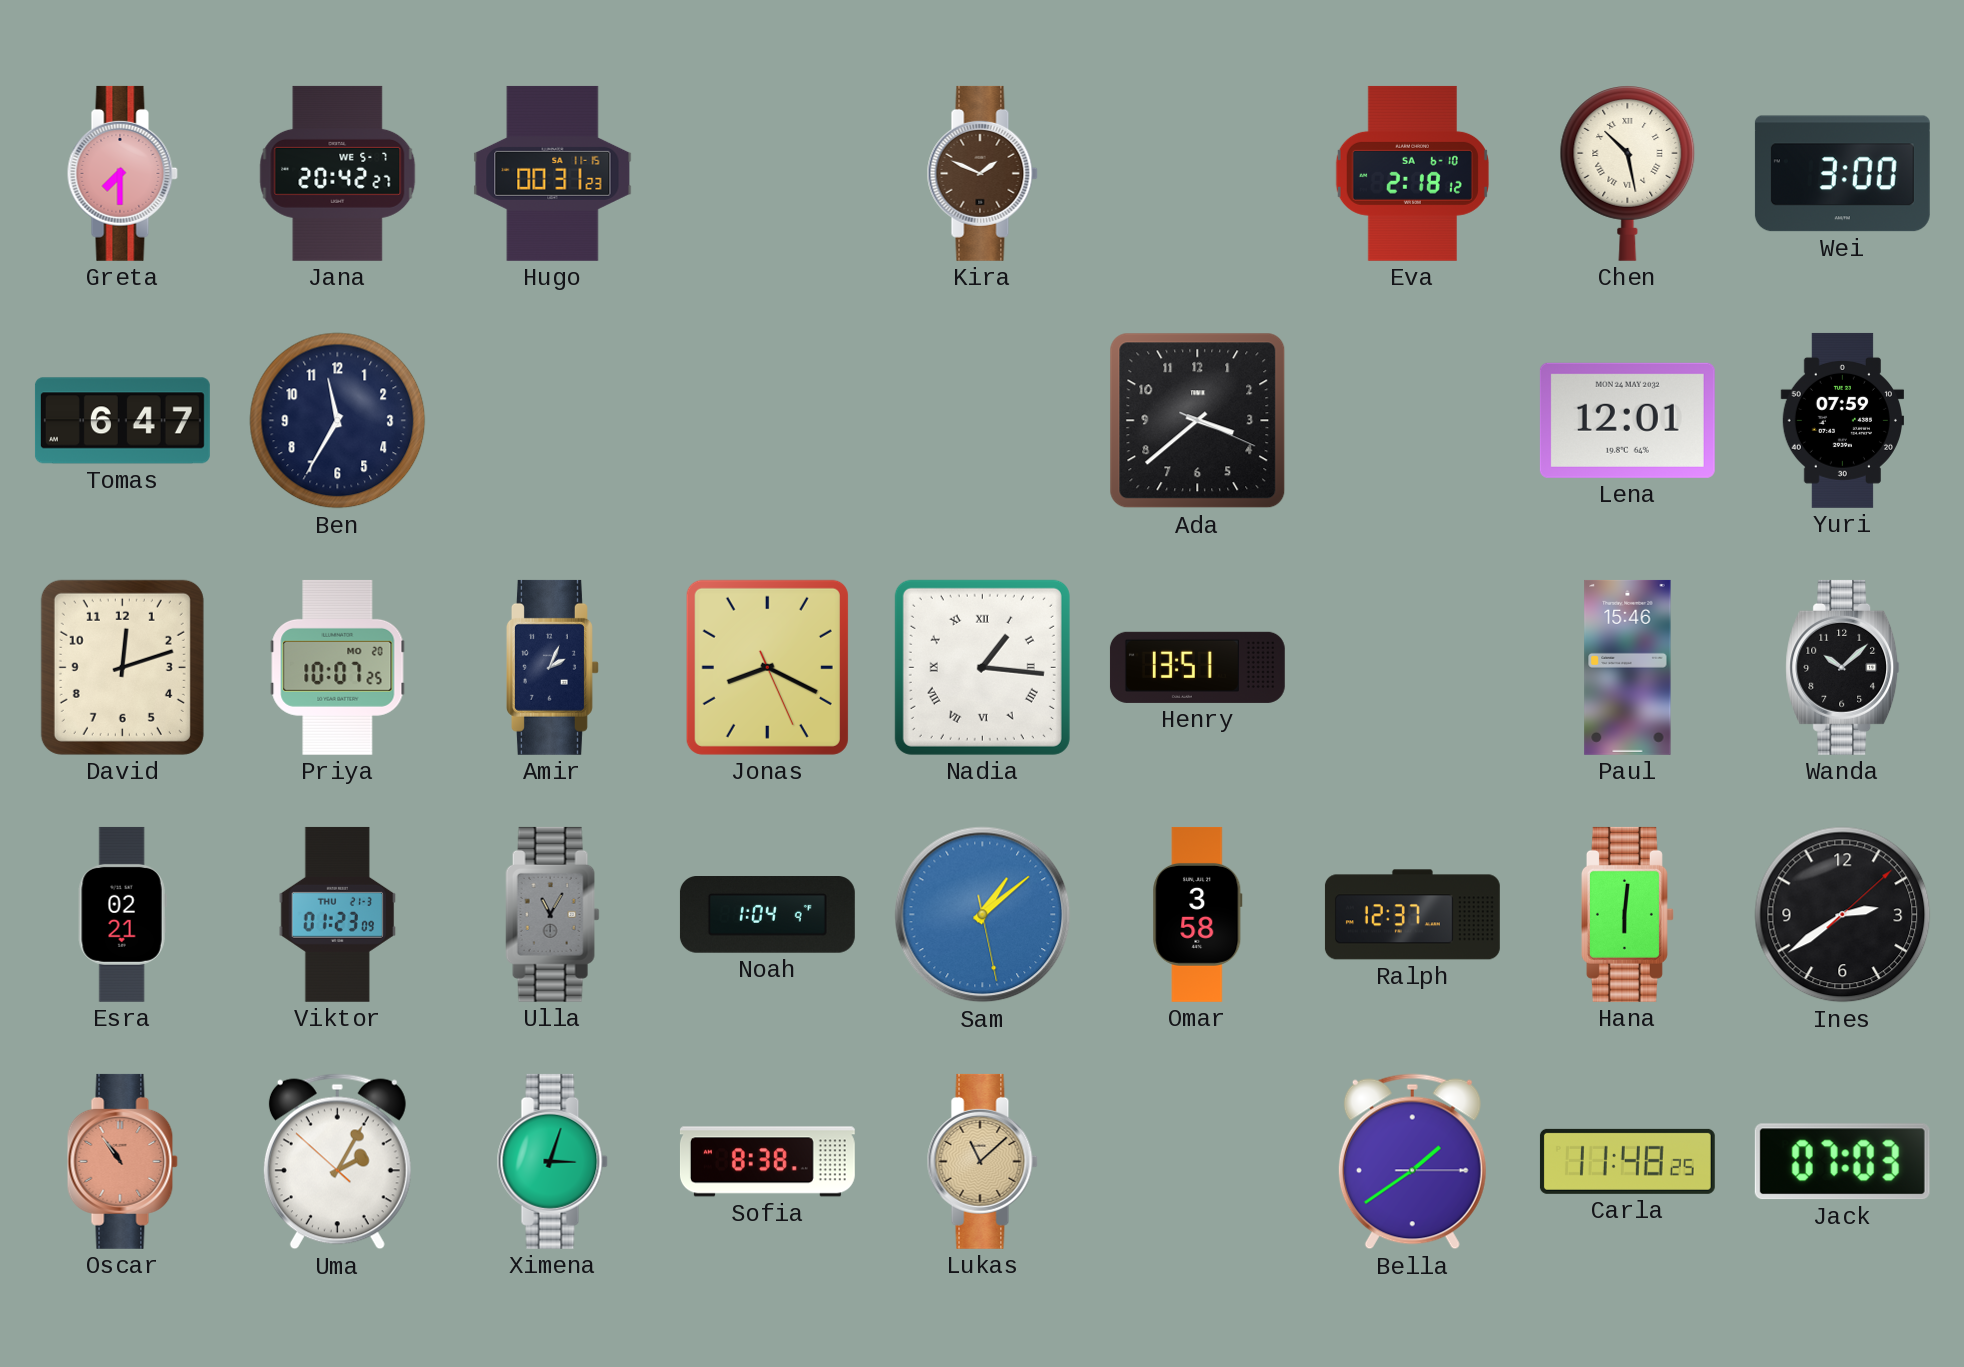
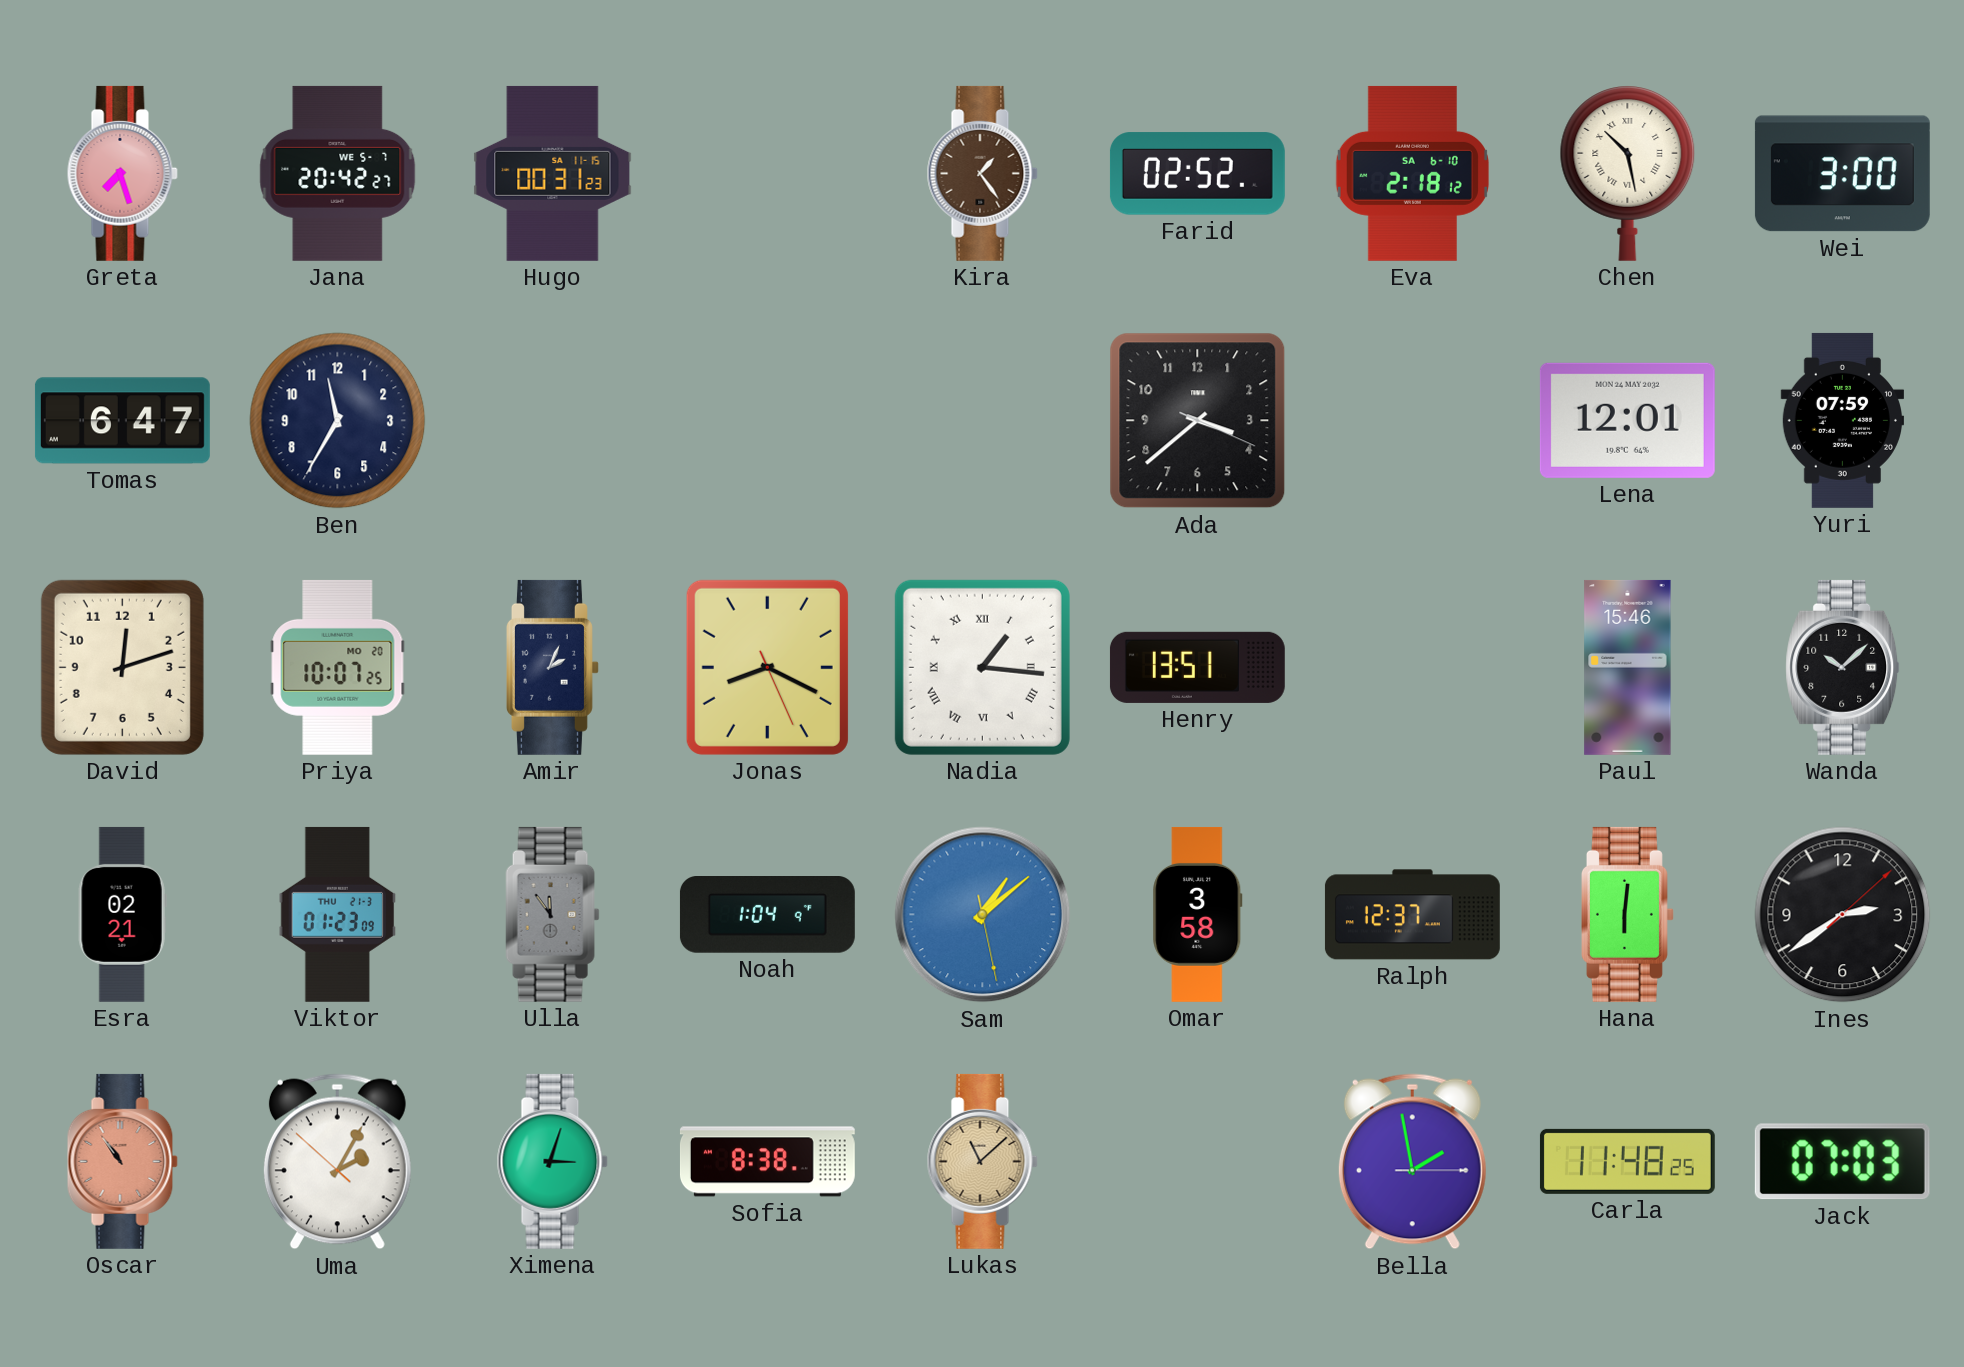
Greta: 7:30 -> 7:27
Kira: 1:49 -> 1:24
Farid: none -> 02:52
Ulla: 11:05 -> 11:54
Bella: 1:39 -> 1:58
